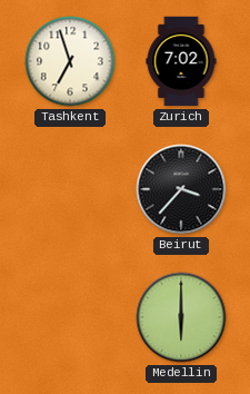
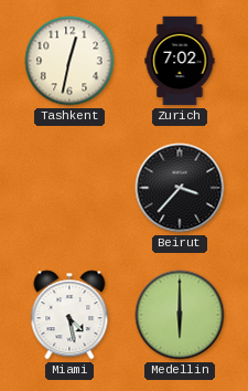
Tashkent: 6:57 -> 12:32
Miami: none -> 4:28
